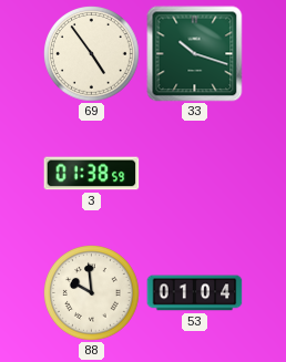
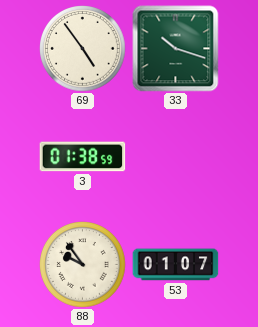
88: 9:59 -> 9:54
53: 01:04 -> 01:07
